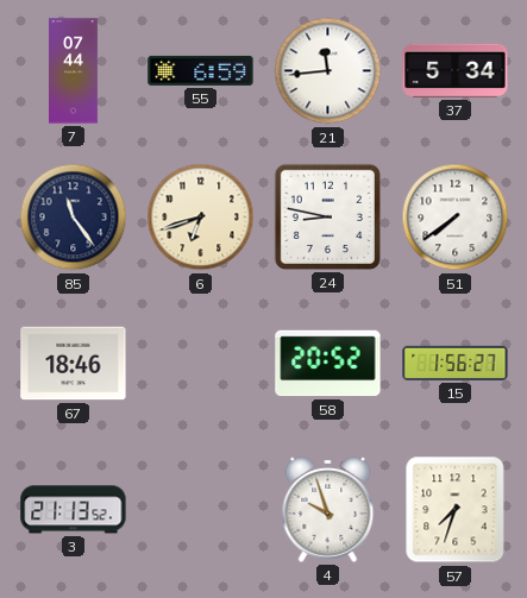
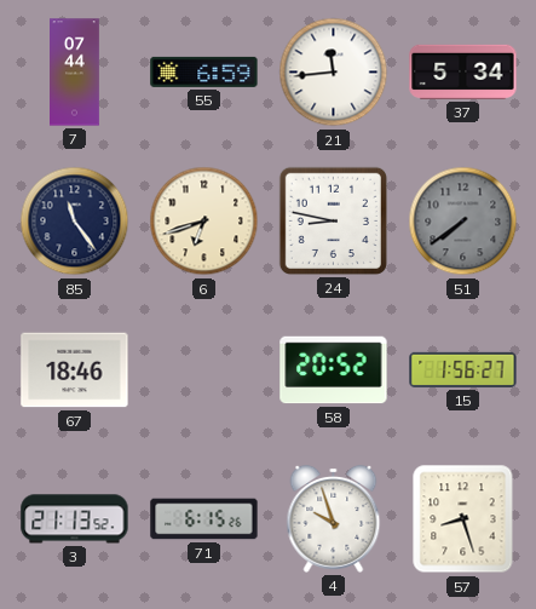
51 dial: white -> grey
71: none -> 6:15
57: 7:33 -> 8:27
